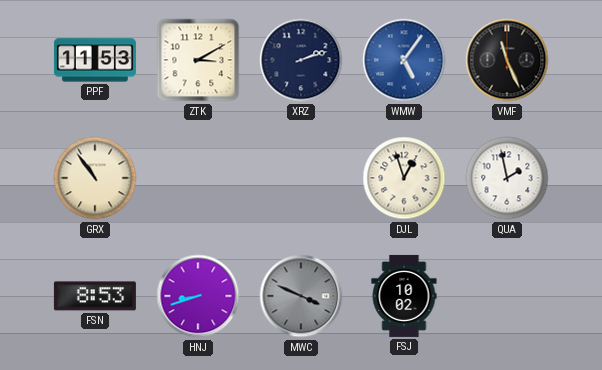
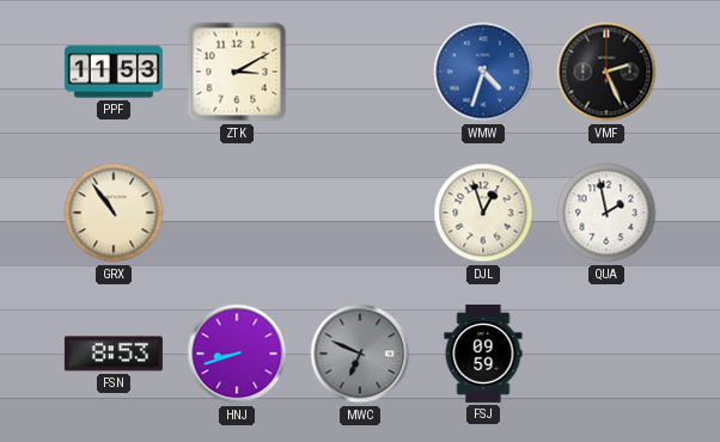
XRZ: 2:12 -> none
WMW: 5:06 -> 4:33
VMF: 11:26 -> 2:26
MWC: 3:49 -> 6:49
FSJ: 10:02 -> 09:59
